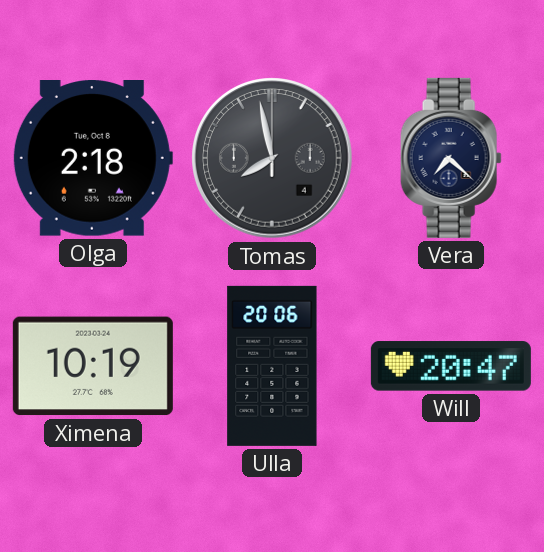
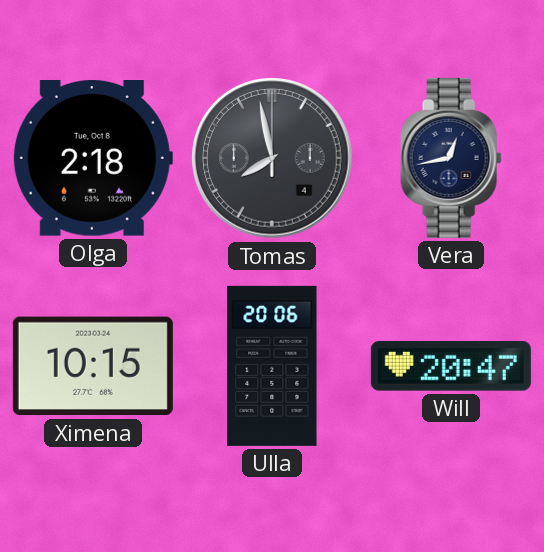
Vera: 7:22 -> 12:43
Ximena: 10:19 -> 10:15
